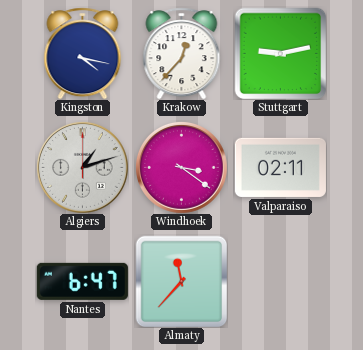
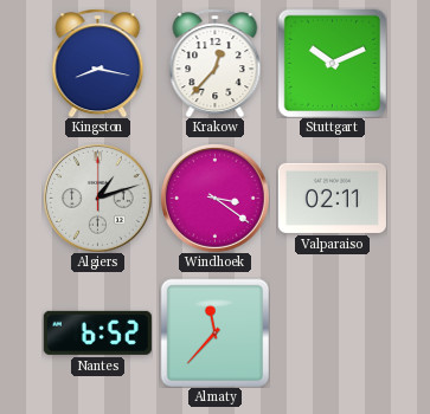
Kingston: 4:17 -> 8:17
Stuttgart: 9:13 -> 10:11
Nantes: 6:47 -> 6:52
